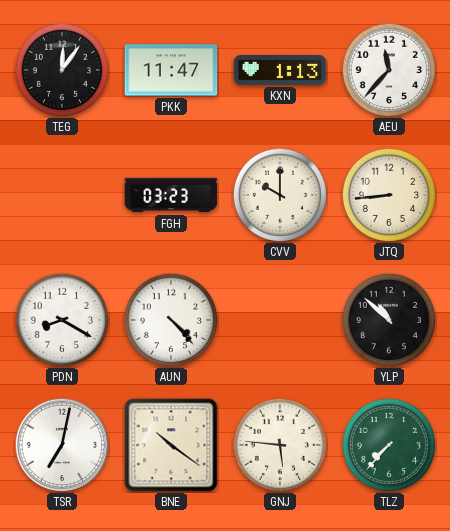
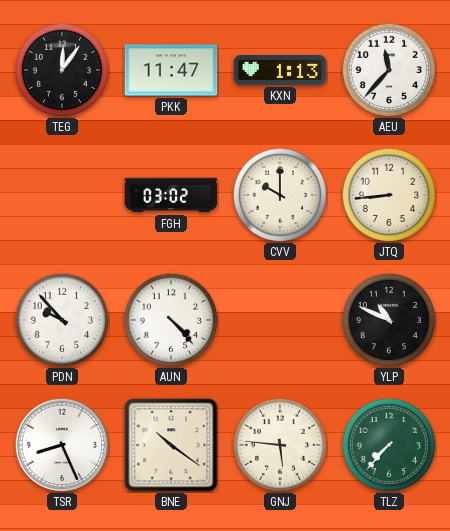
FGH: 03:23 -> 03:02
PDN: 8:20 -> 9:53
YLP: 10:52 -> 10:49
TSR: 7:02 -> 8:26
